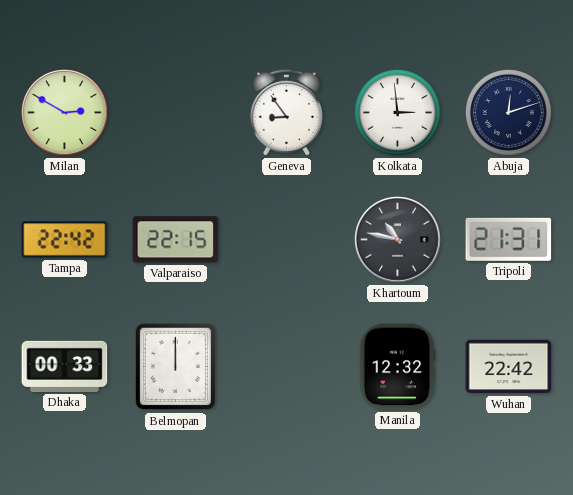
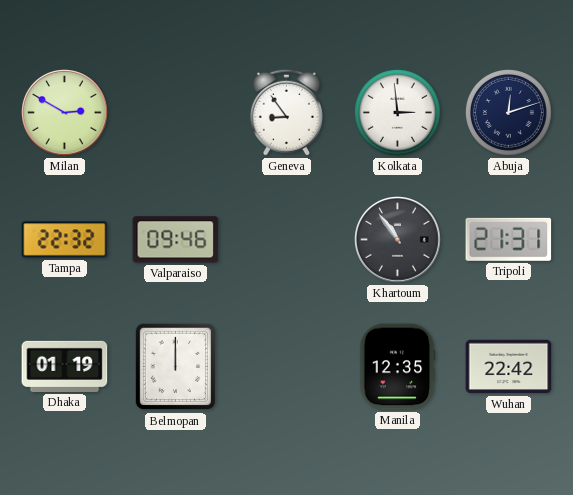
Tampa: 22:42 -> 22:32
Valparaiso: 22:15 -> 09:46
Khartoum: 10:47 -> 10:54
Dhaka: 00:33 -> 01:19
Manila: 12:32 -> 12:35
